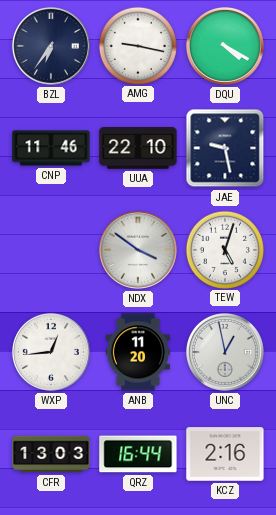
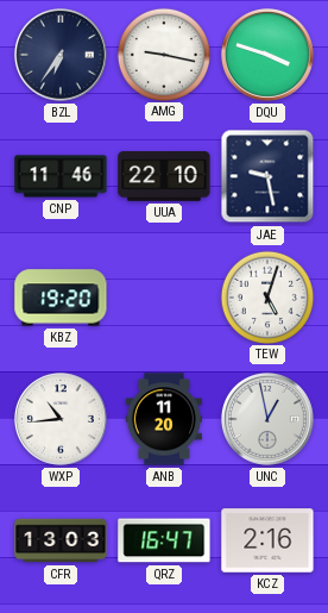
DQU: 4:20 -> 3:48
KBZ: none -> 19:20
NDX: 3:51 -> none
WXP: 12:44 -> 10:44
QRZ: 16:44 -> 16:47
